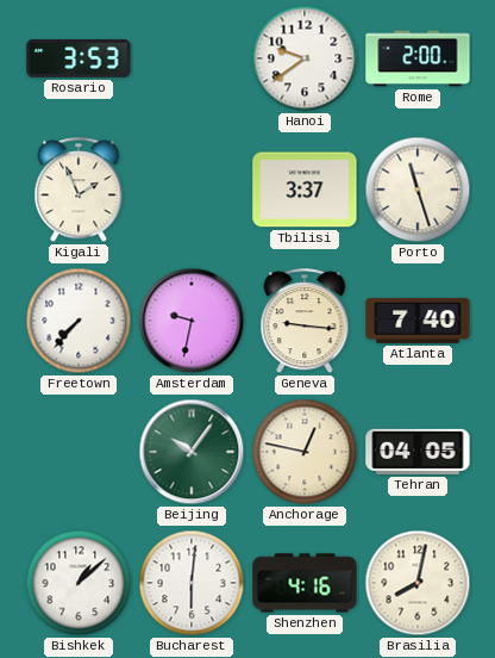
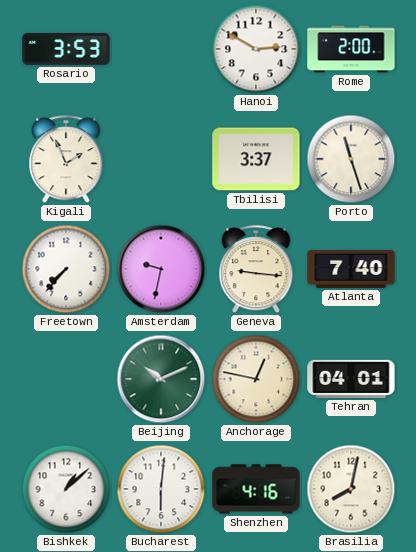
Hanoi: 9:39 -> 2:50
Beijing: 10:06 -> 10:11
Tehran: 04:05 -> 04:01
